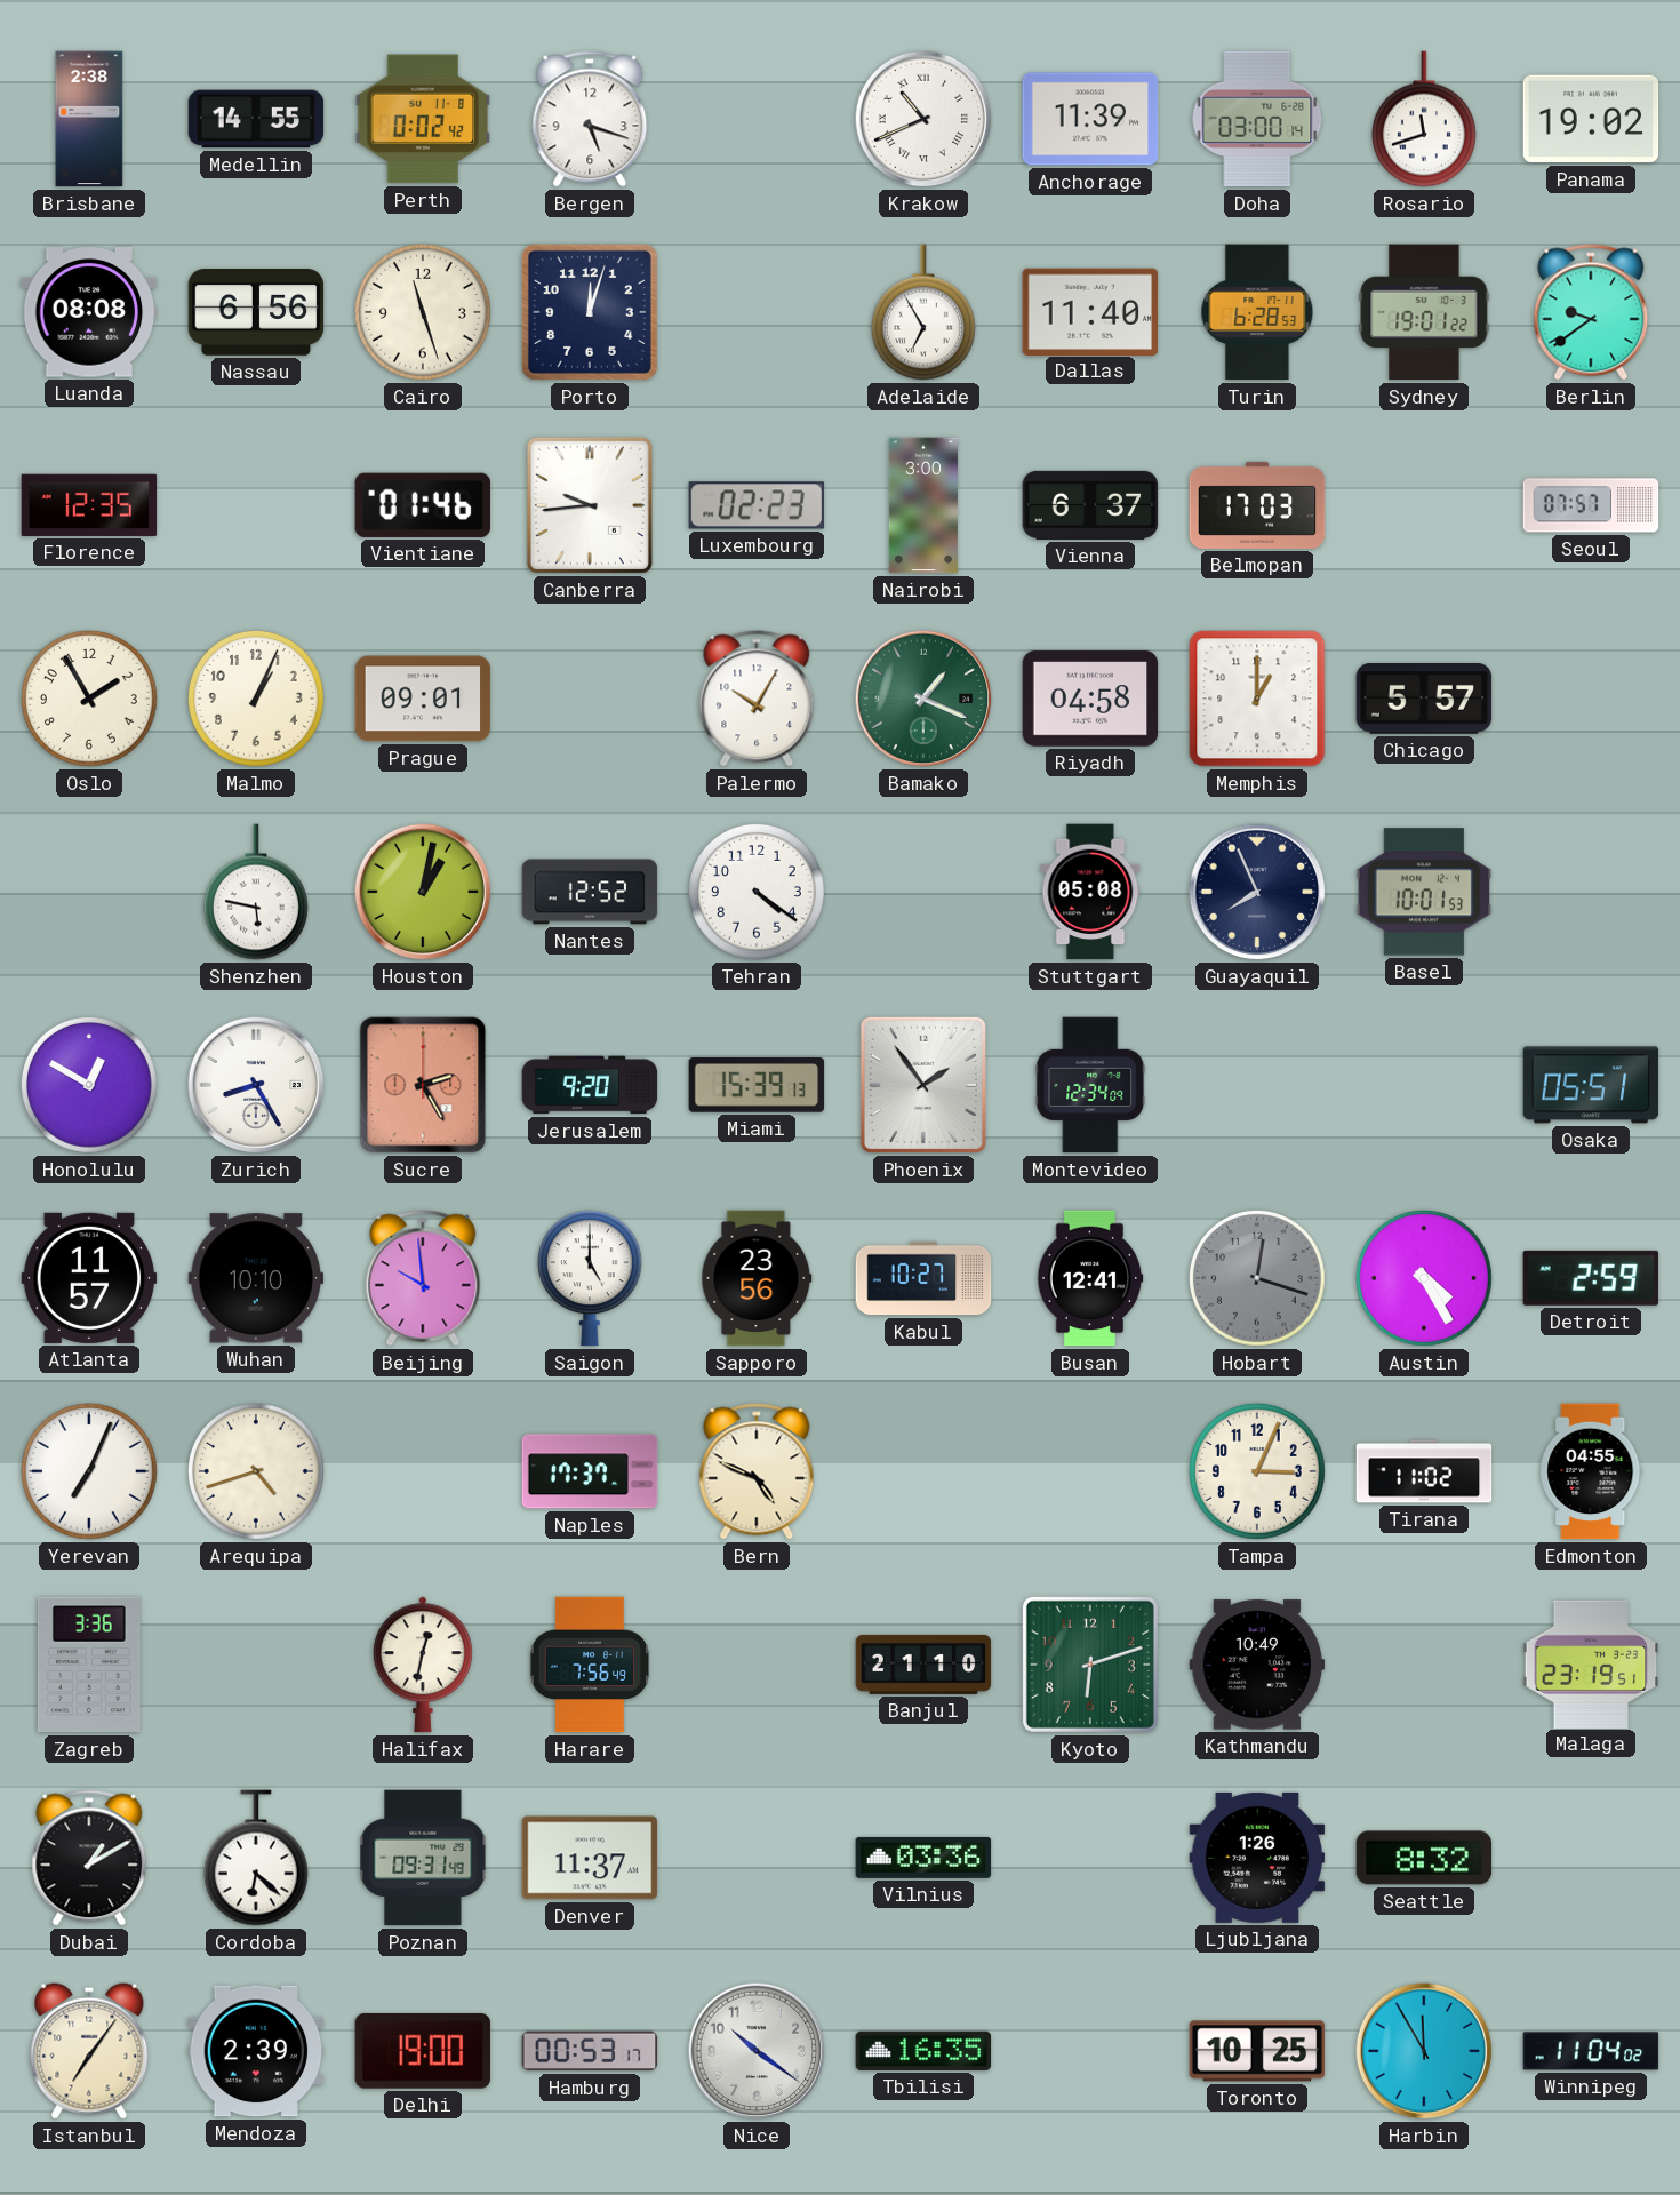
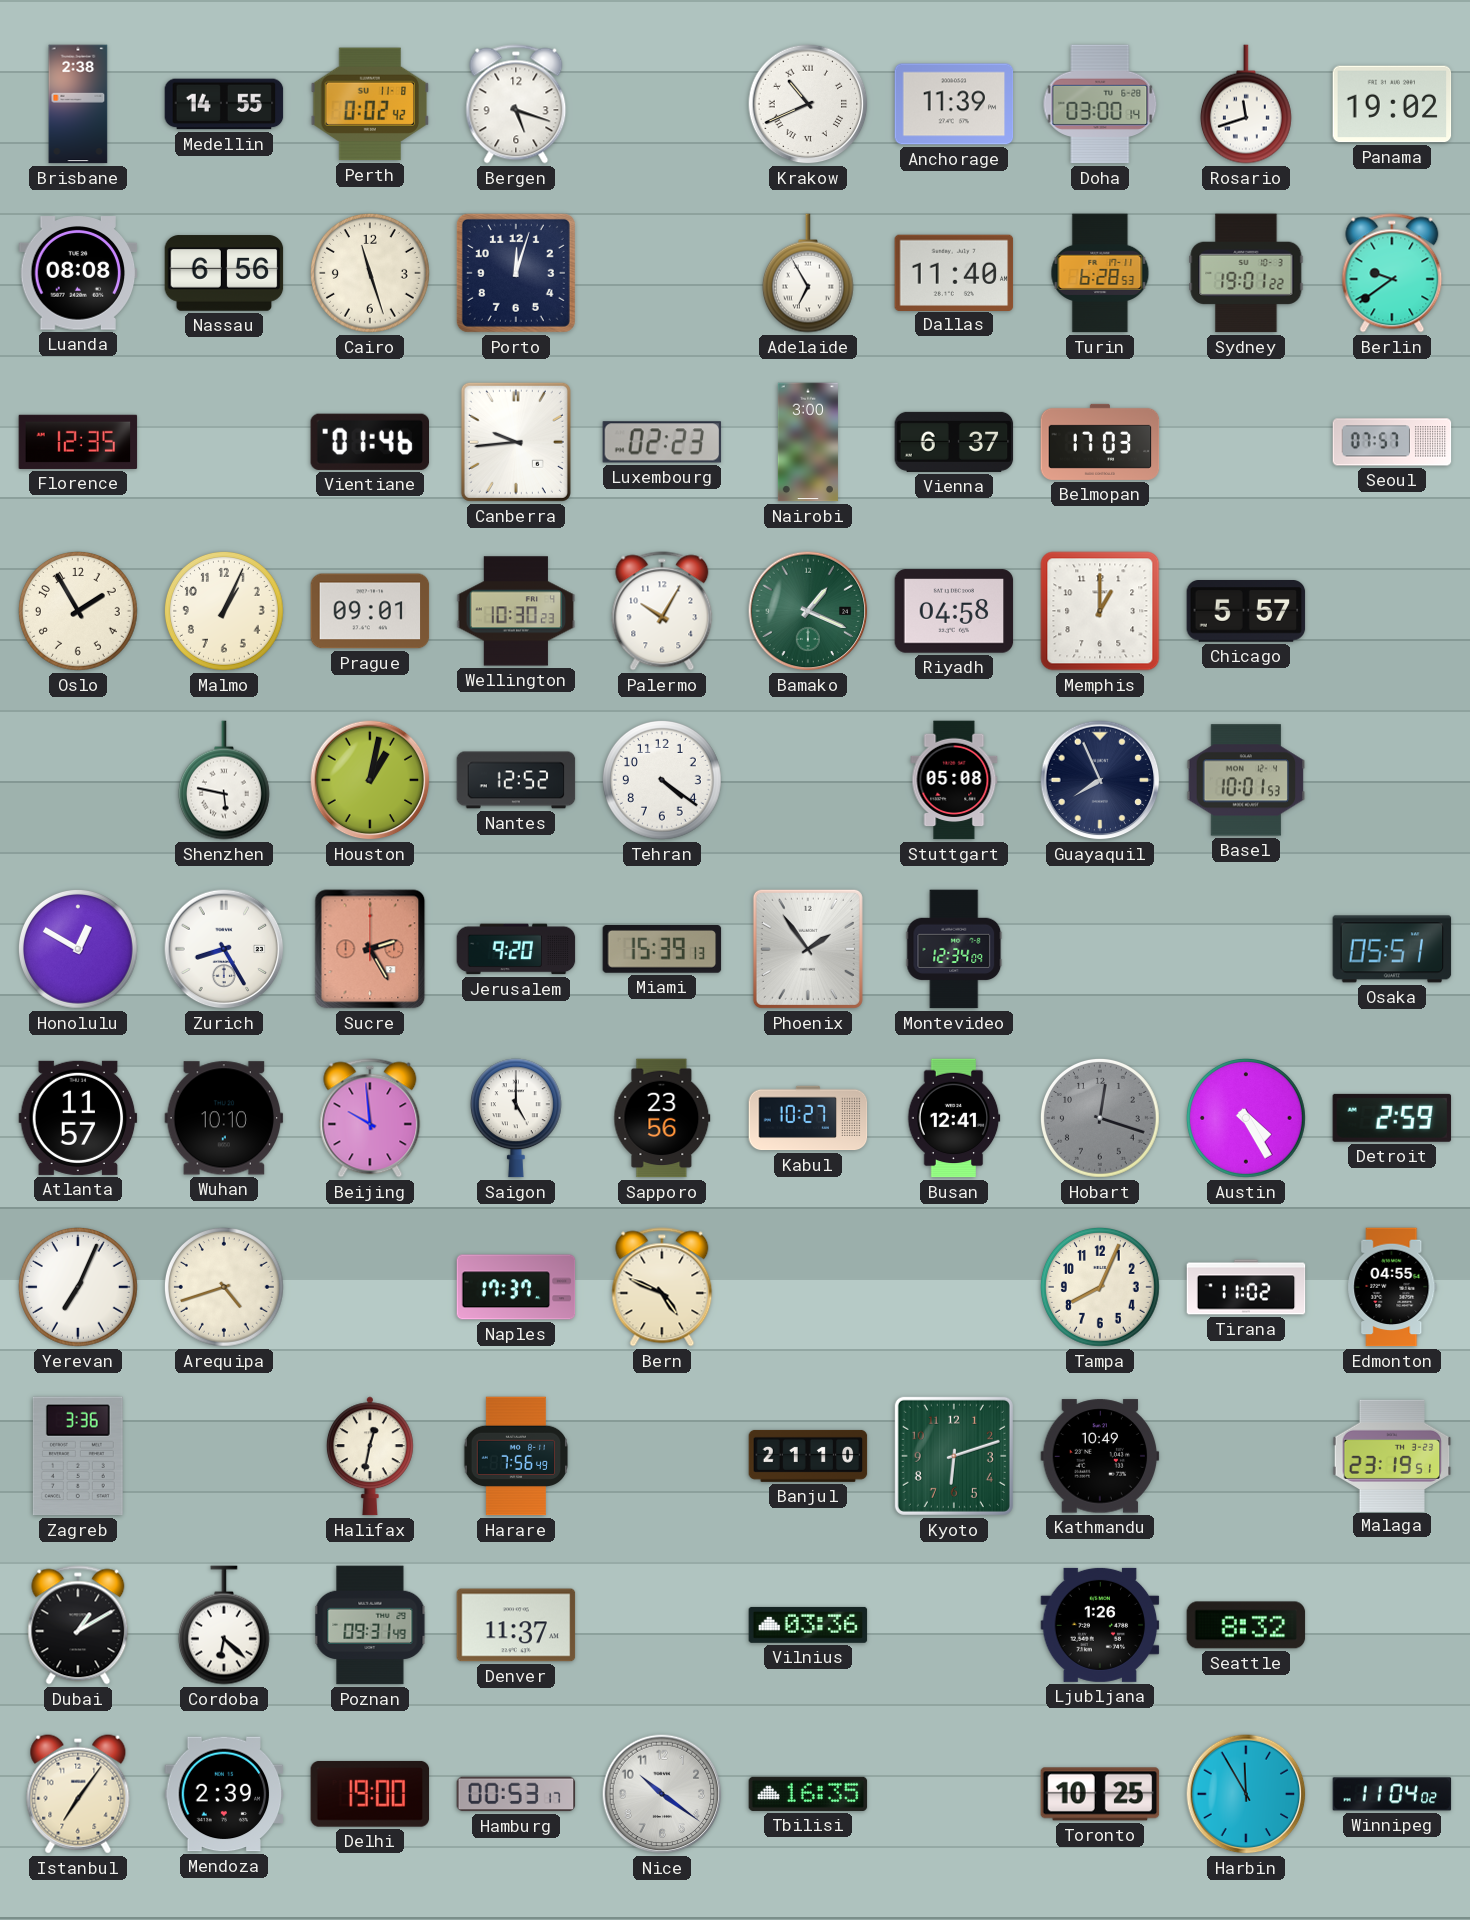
Wellington: none -> 10:30
Tampa: 3:04 -> 8:04
